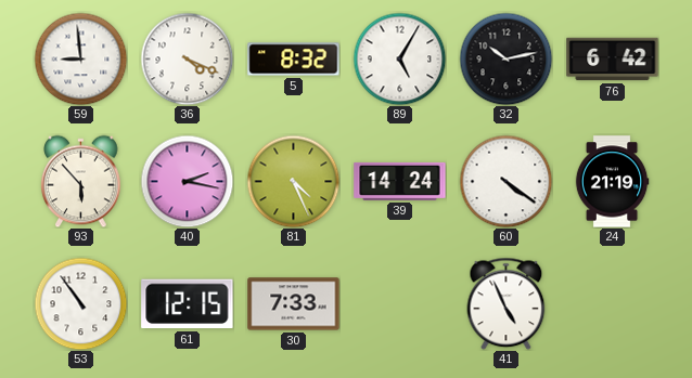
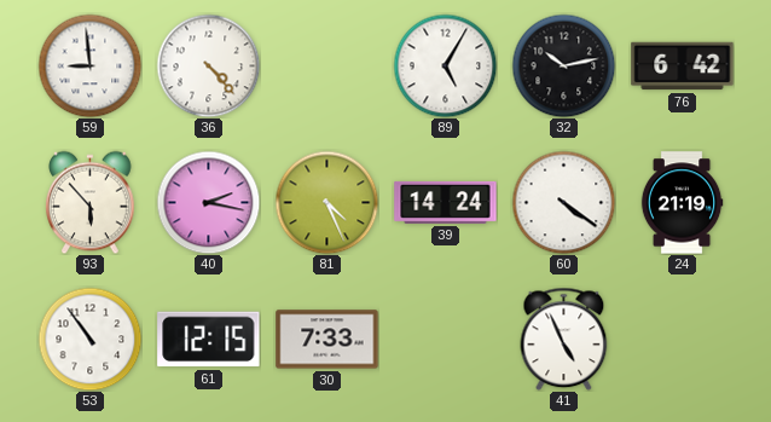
36: 4:19 -> 4:23
5: 8:32 -> none
